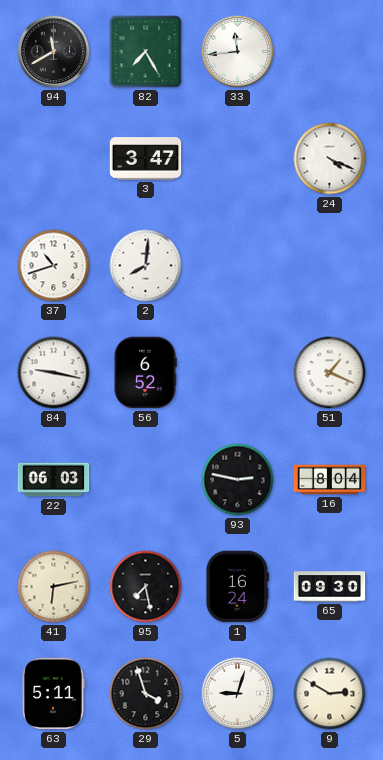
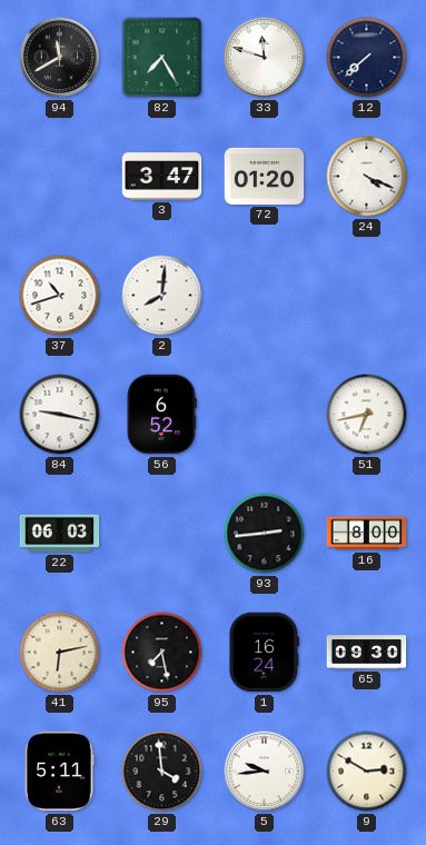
33: 11:44 -> 11:48
12: none -> 7:38
72: none -> 01:20
51: 1:19 -> 6:43
93: 2:47 -> 2:44
16: 8:04 -> 8:00
29: 3:57 -> 3:59
5: 9:03 -> 9:44
